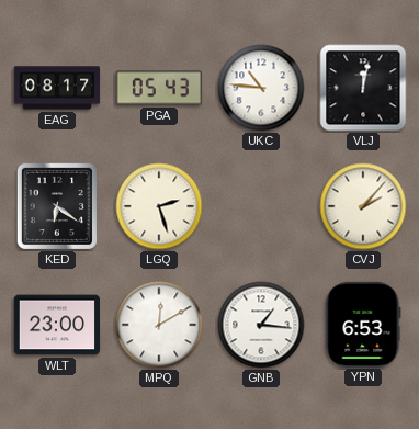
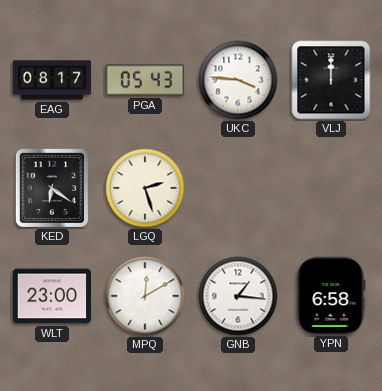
UKC: 10:46 -> 3:46
VLJ: 12:02 -> 12:00
CVJ: 2:07 -> none
YPN: 6:53 -> 6:58
